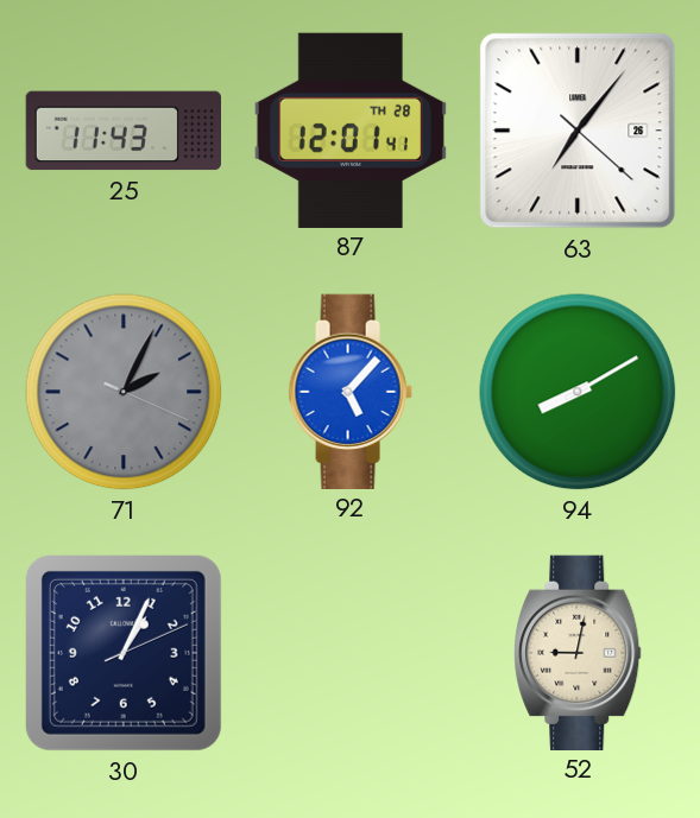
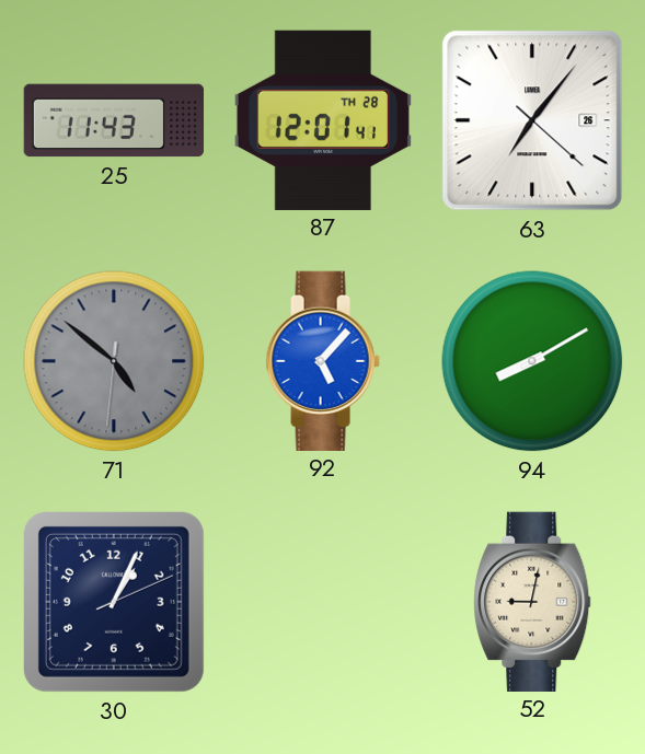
71: 2:04 -> 4:51
